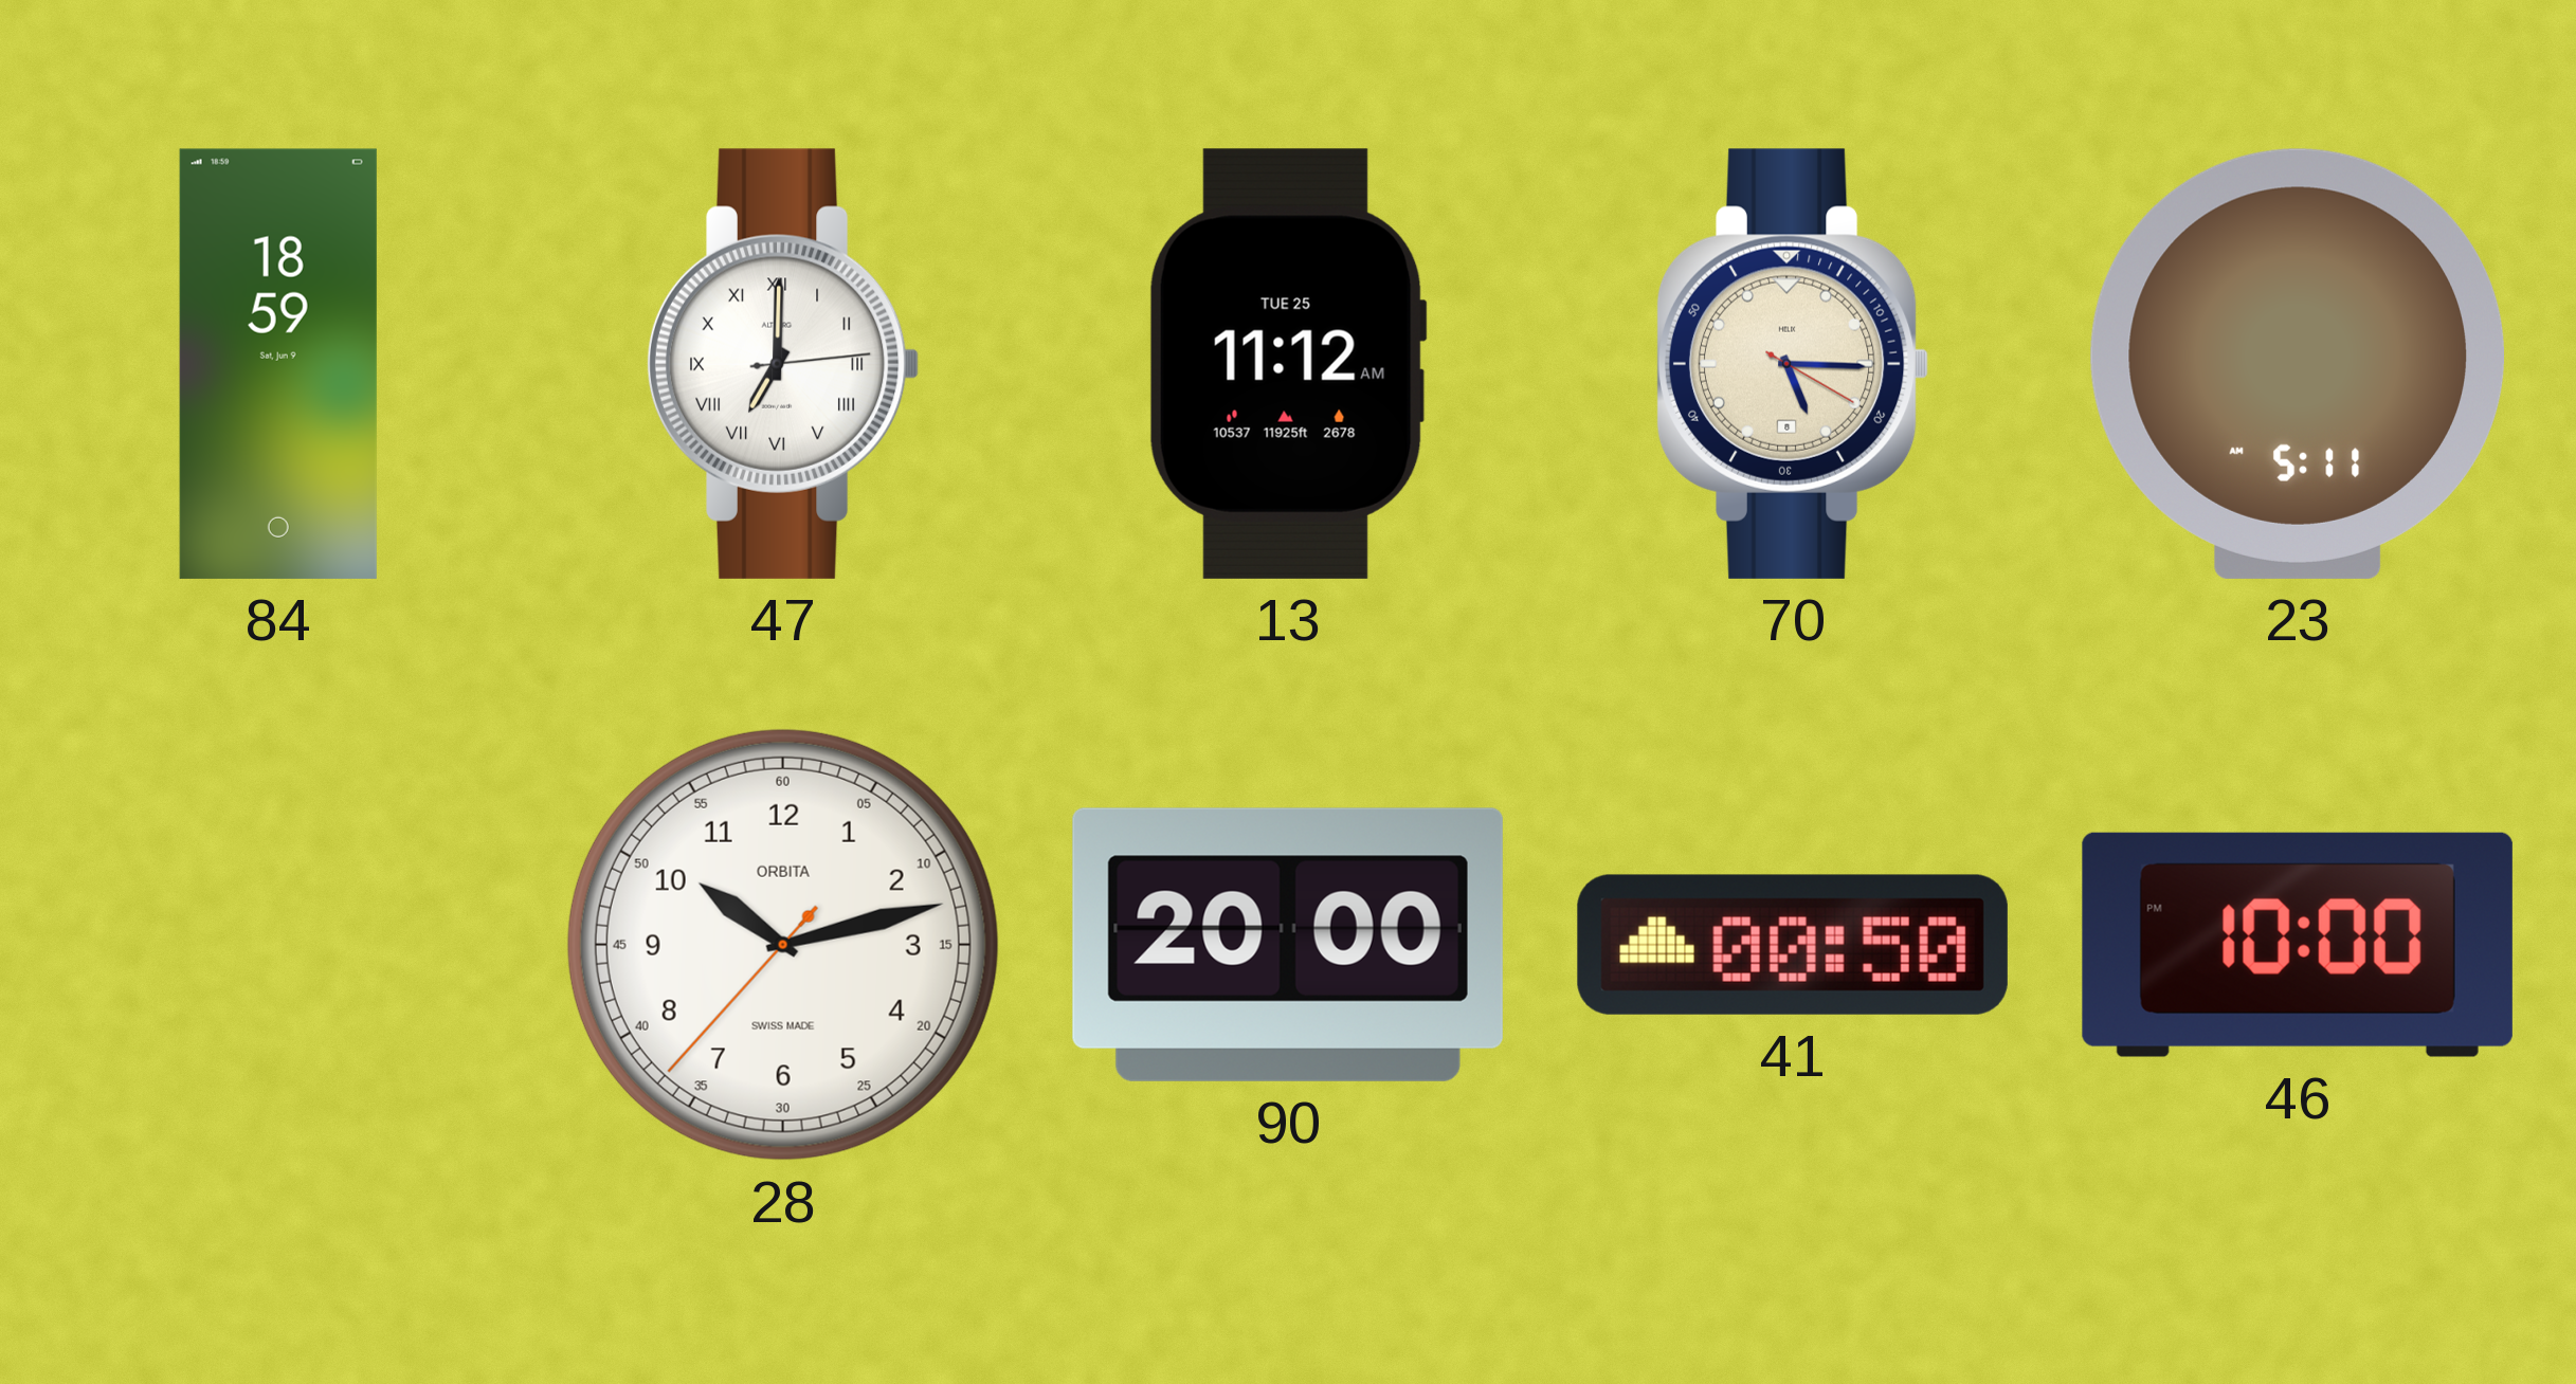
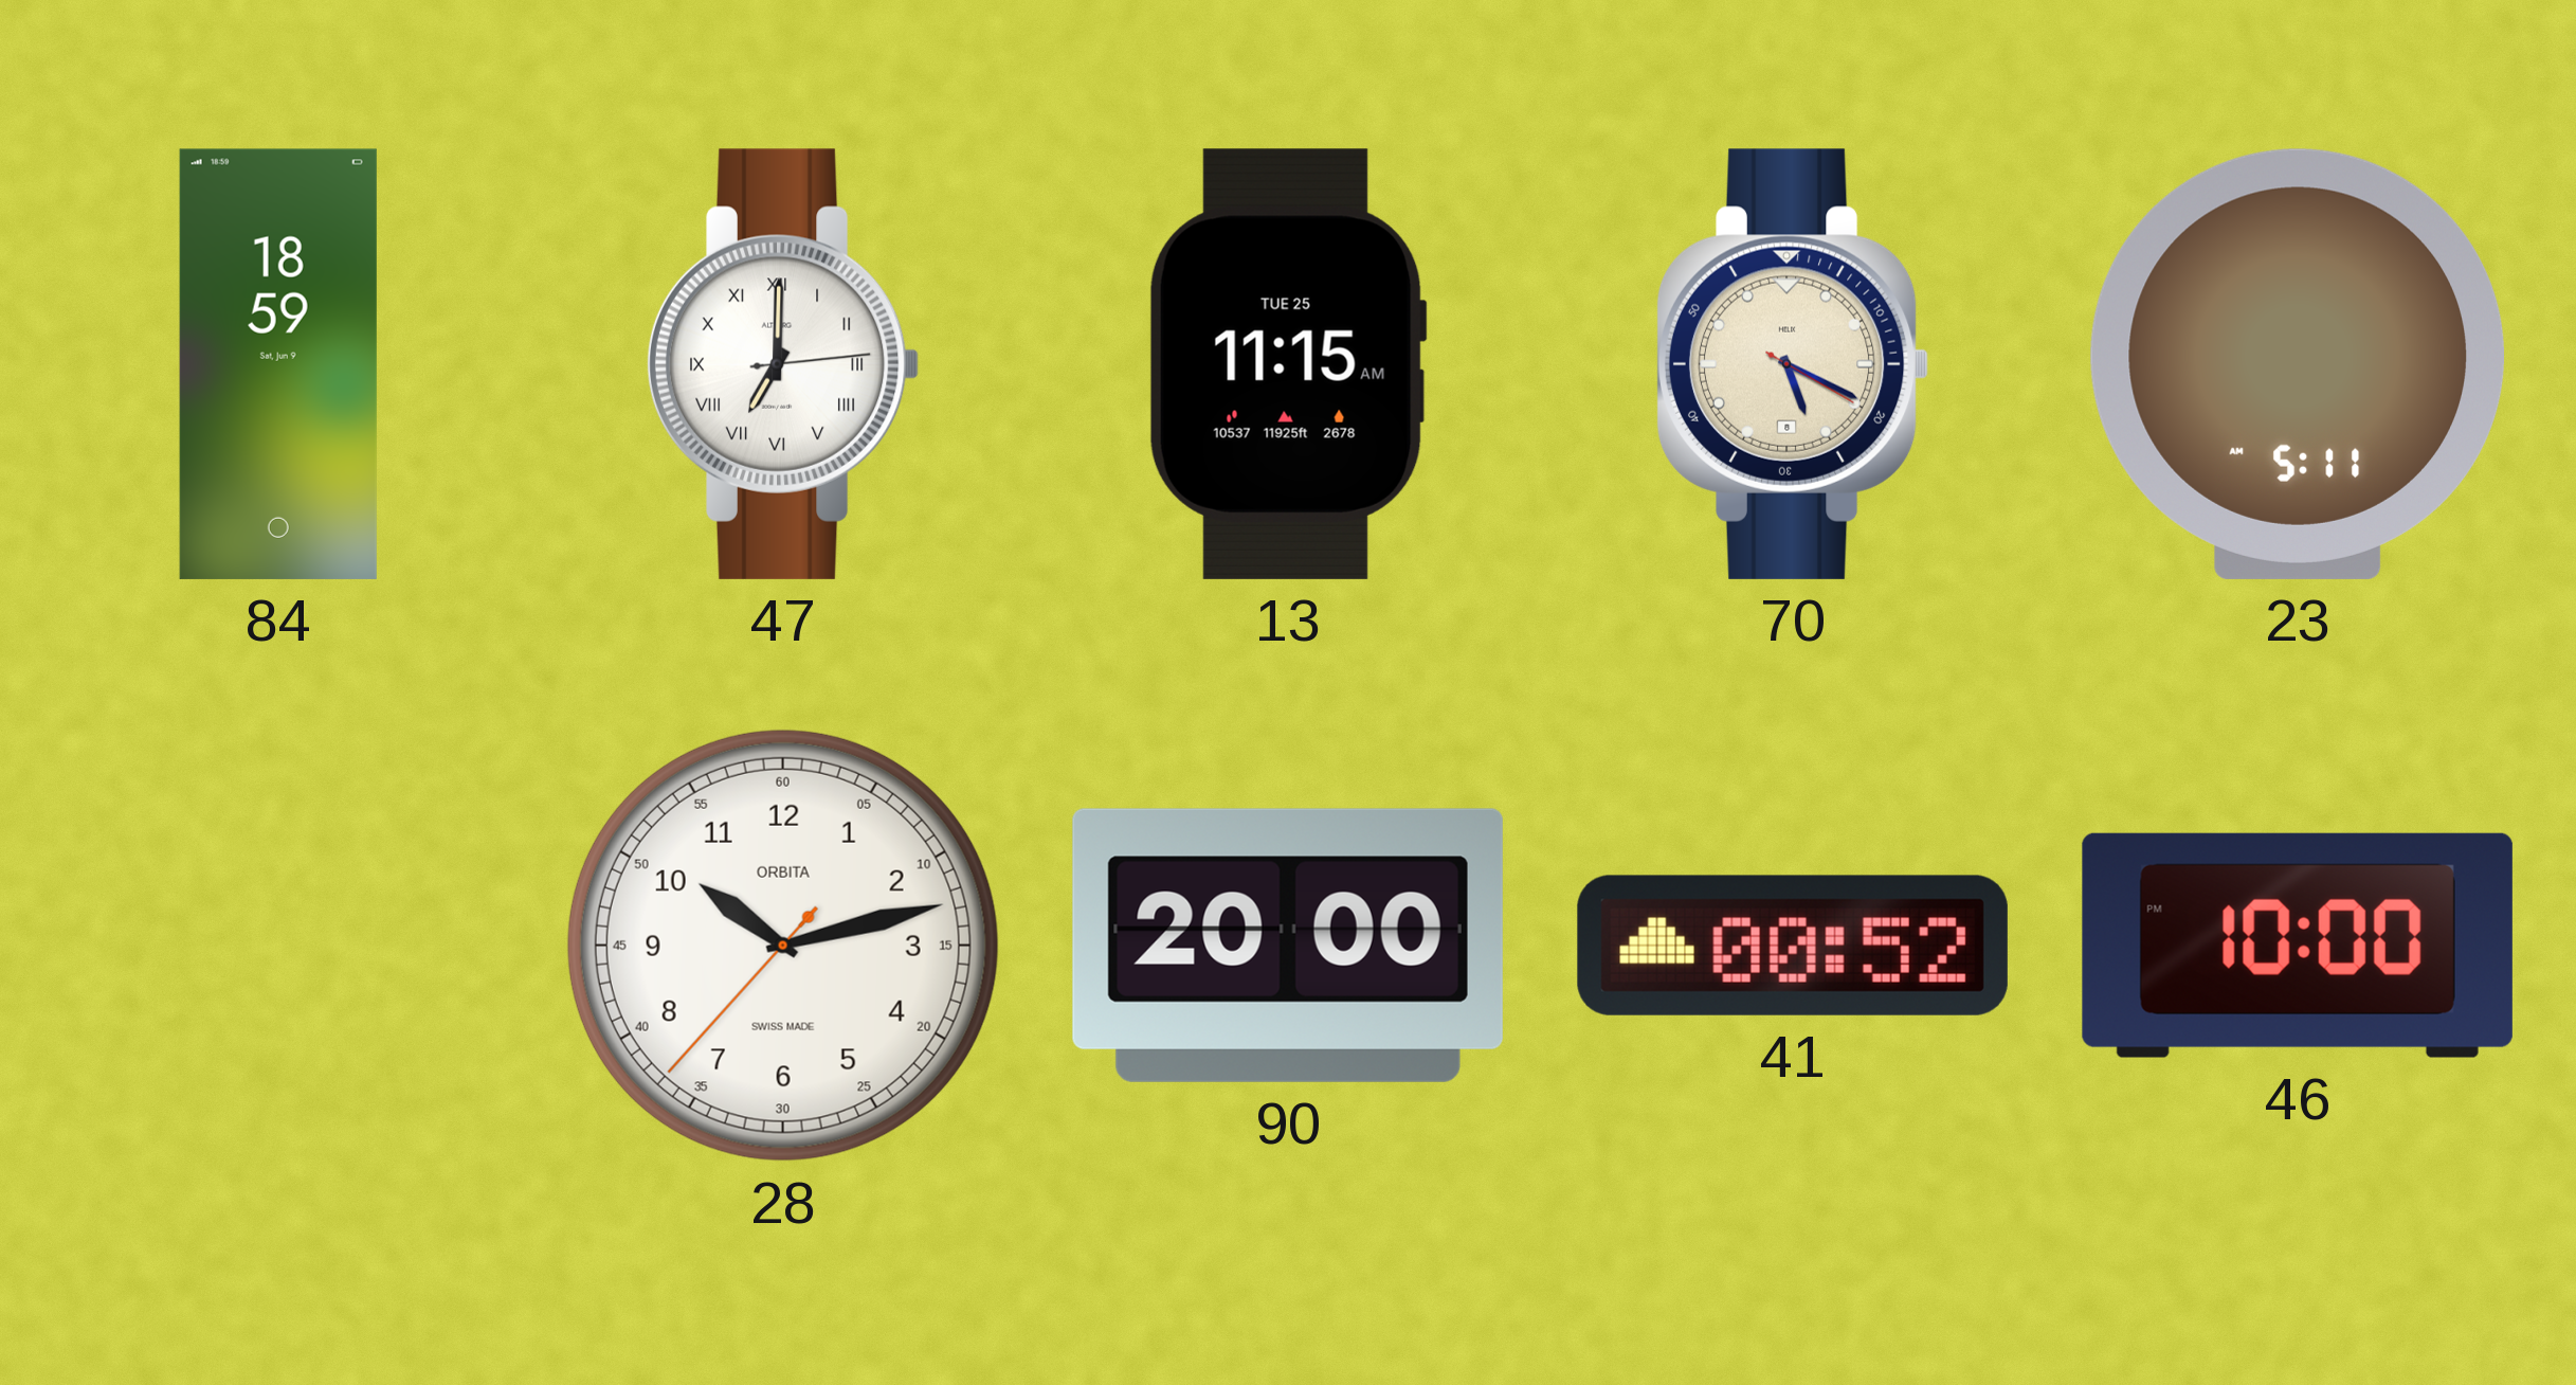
13: 11:12 -> 11:15
70: 5:15 -> 5:19
41: 00:50 -> 00:52
